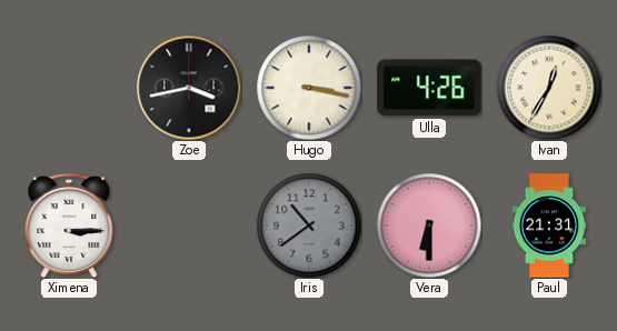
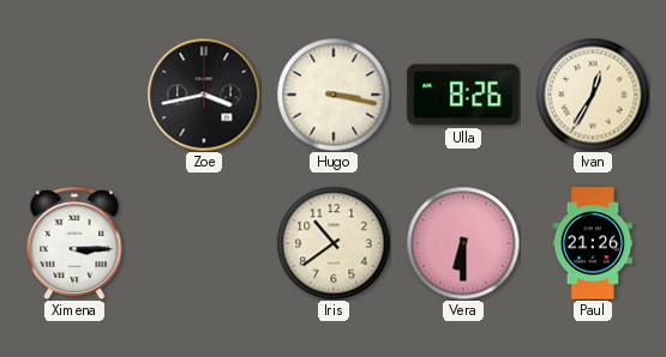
Ulla: 4:26 -> 8:26
Iris dial: grey -> cream
Paul: 21:31 -> 21:26
